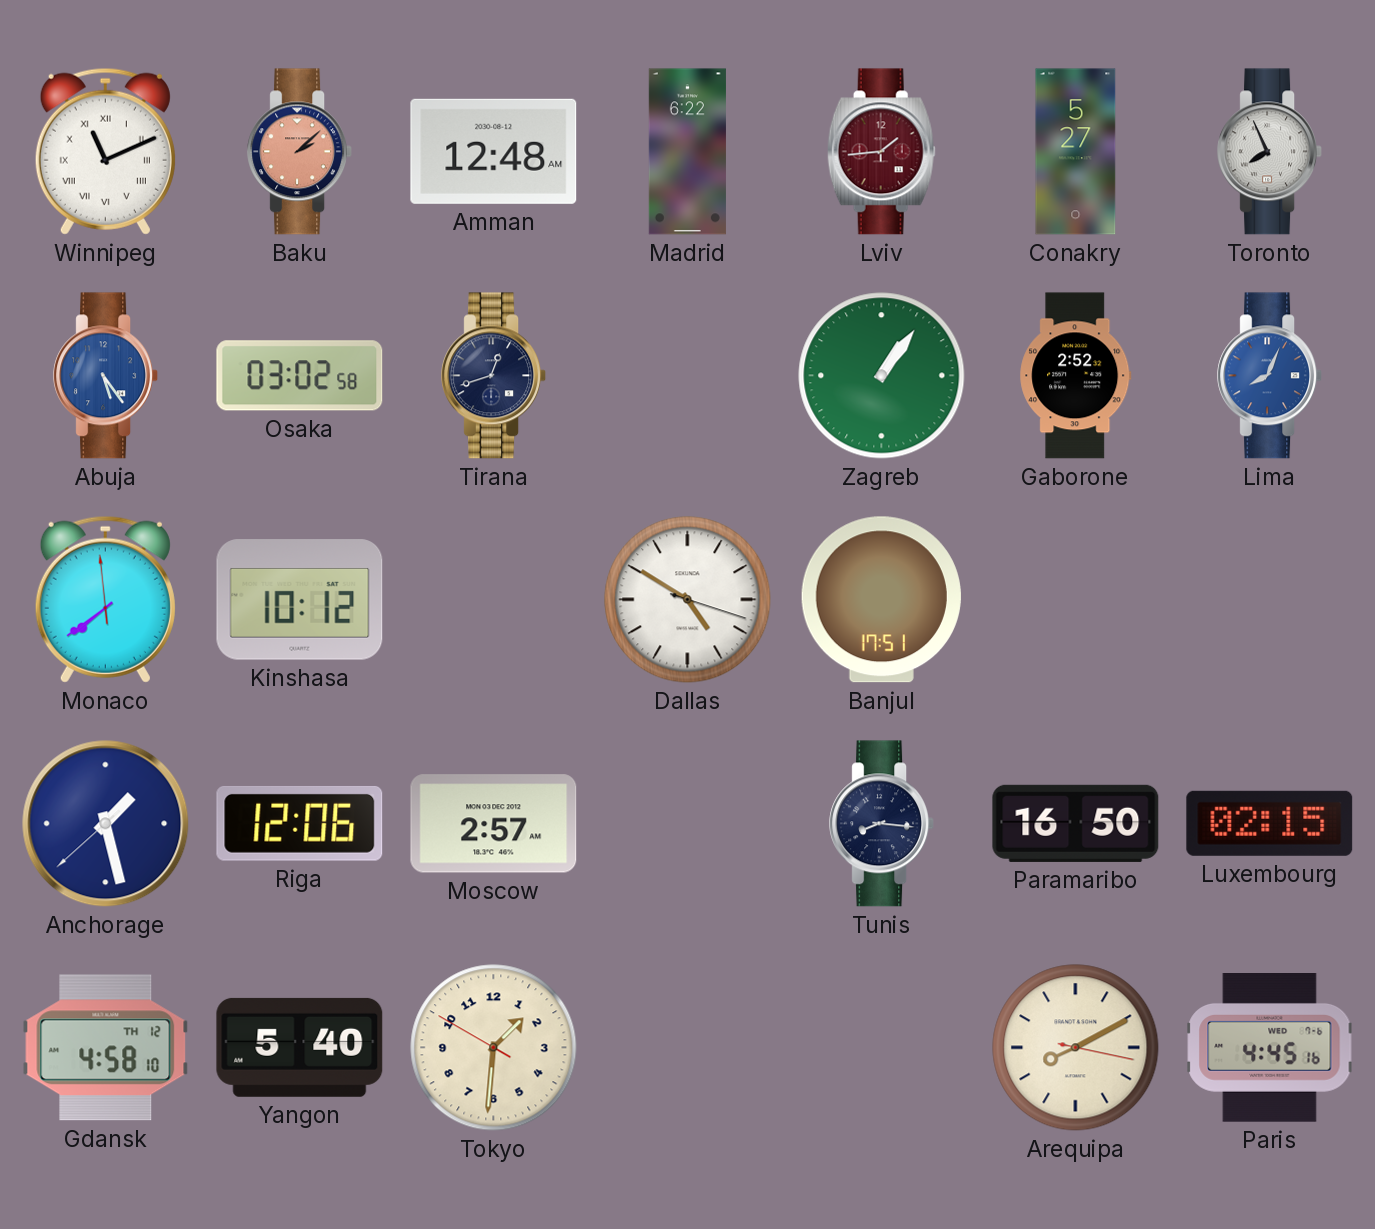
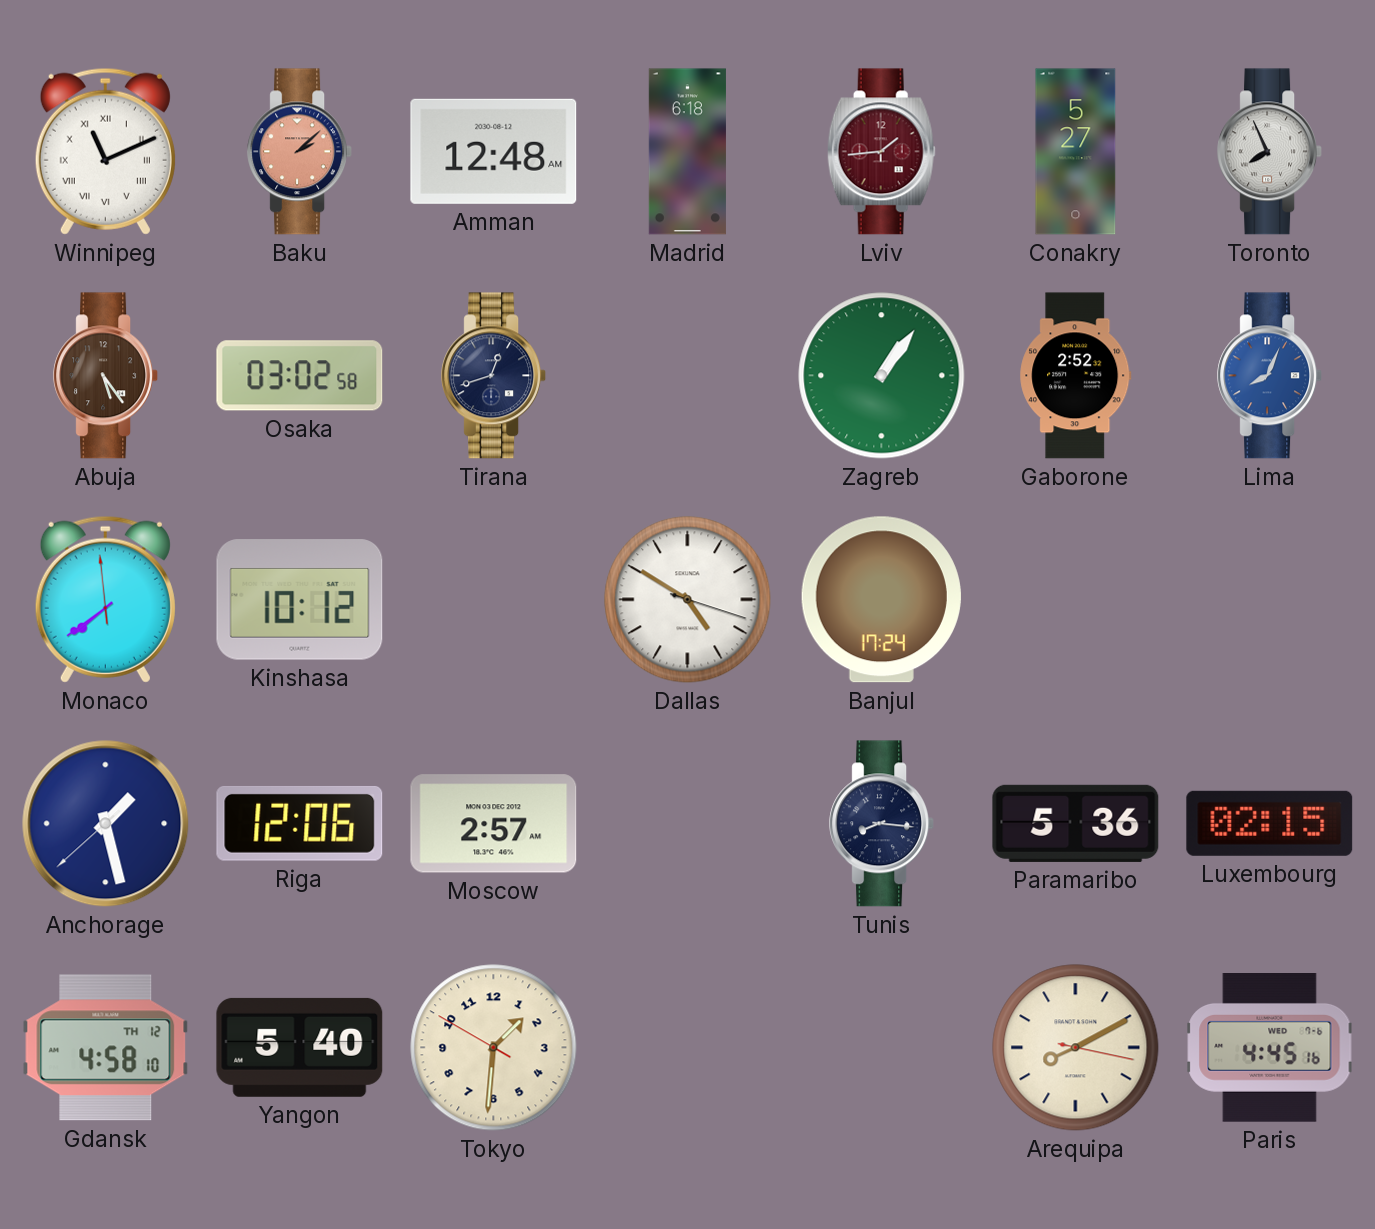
Madrid: 6:22 -> 6:18
Abuja dial: blue -> brown
Banjul: 17:51 -> 17:24
Paramaribo: 16:50 -> 5:36
